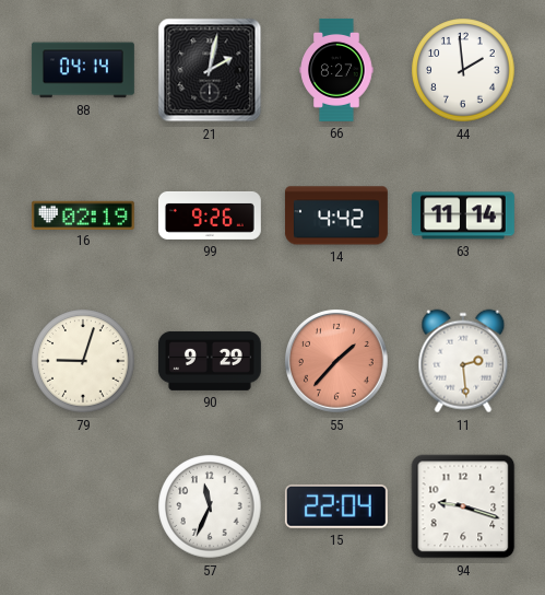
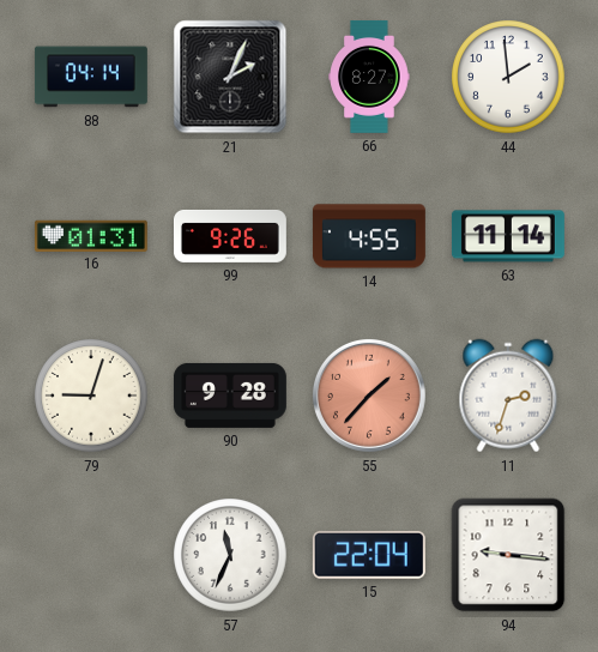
21: 2:02 -> 2:04
16: 02:19 -> 01:31
14: 4:42 -> 4:55
90: 9:29 -> 9:28
11: 2:29 -> 2:33
94: 9:18 -> 9:16
